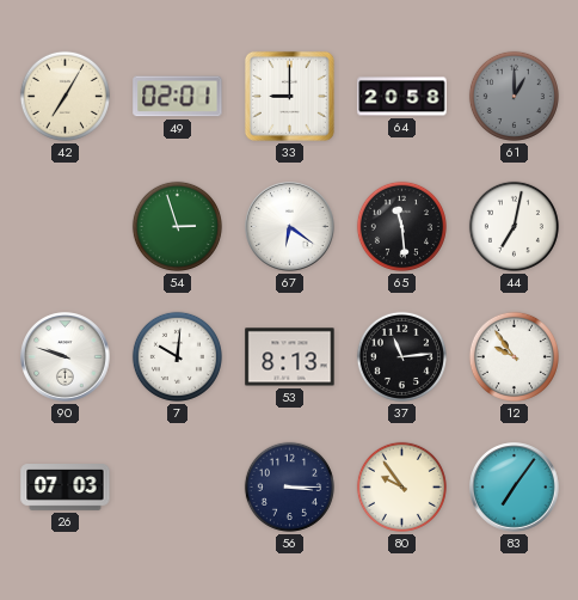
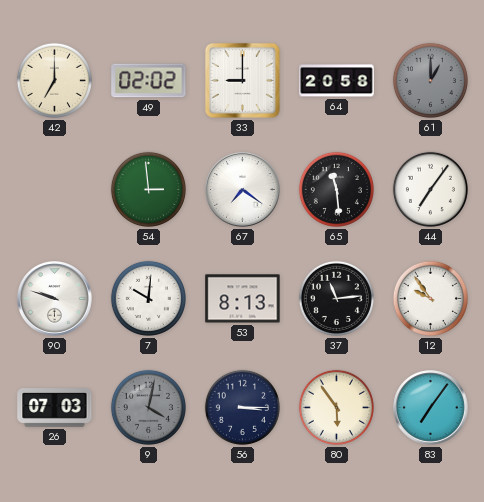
42: 7:05 -> 7:00
49: 02:01 -> 02:02
54: 2:57 -> 2:59
67: 6:21 -> 7:21
44: 7:02 -> 7:06
9: none -> 4:02
80: 9:54 -> 5:54
